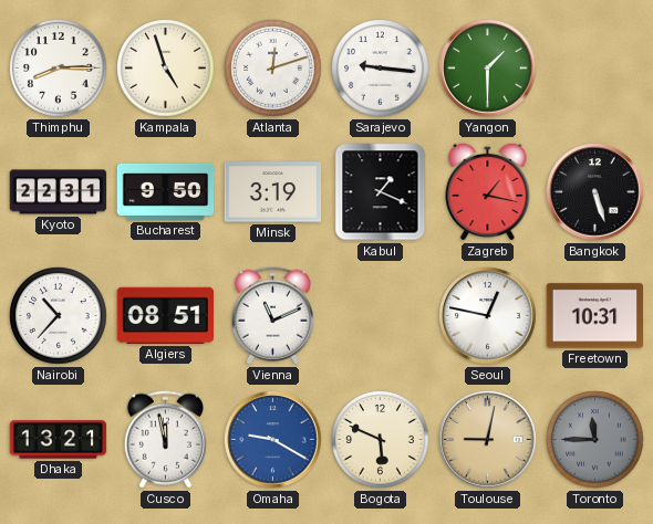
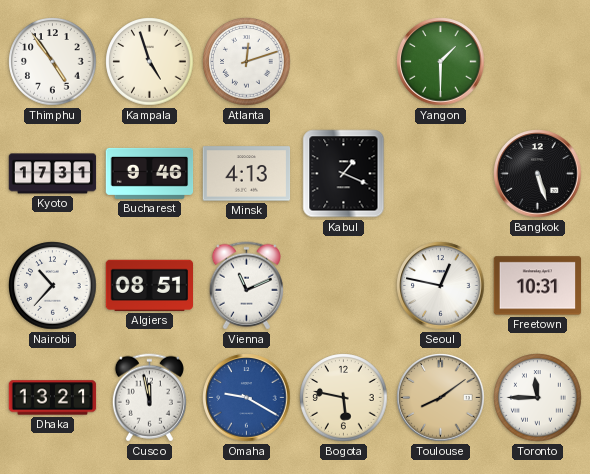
Thimphu: 8:15 -> 4:54
Sarajevo: 9:16 -> none
Kyoto: 22:31 -> 17:31
Bucharest: 9:50 -> 9:46
Minsk: 3:19 -> 4:13
Zagreb: 1:17 -> none
Bogota: 5:49 -> 5:47
Toulouse: 9:02 -> 8:09
Toronto dial: grey -> white
